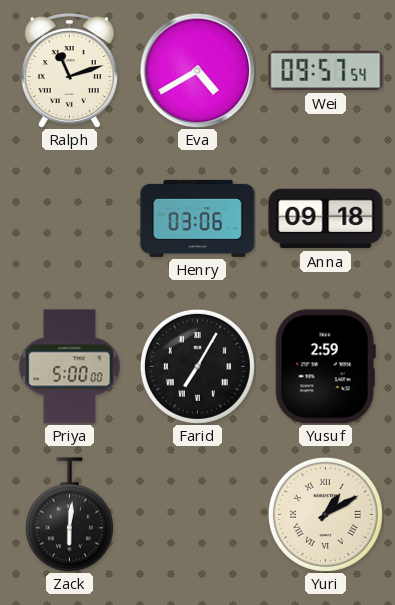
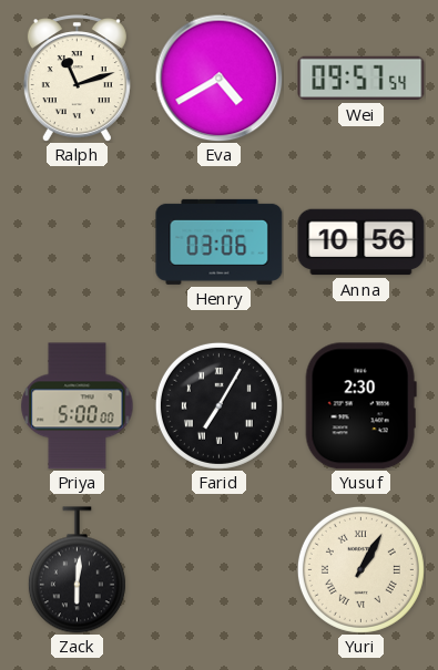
Anna: 09:18 -> 10:56
Yusuf: 2:59 -> 2:30
Yuri: 1:10 -> 1:05
